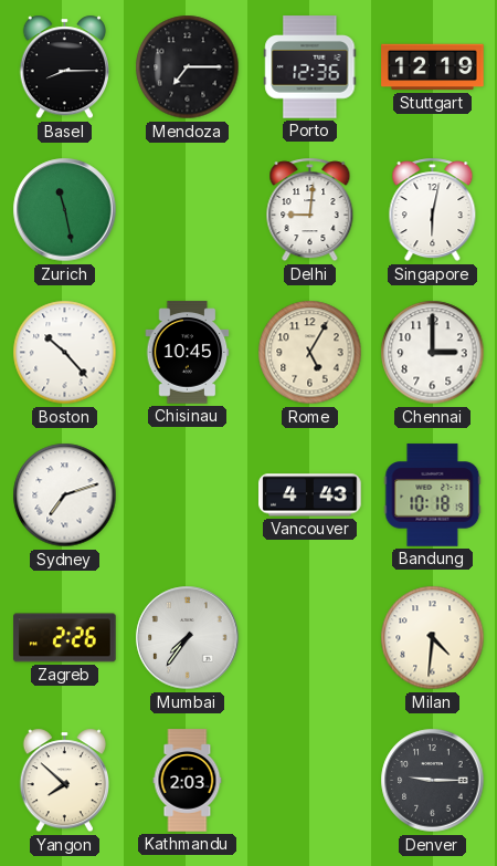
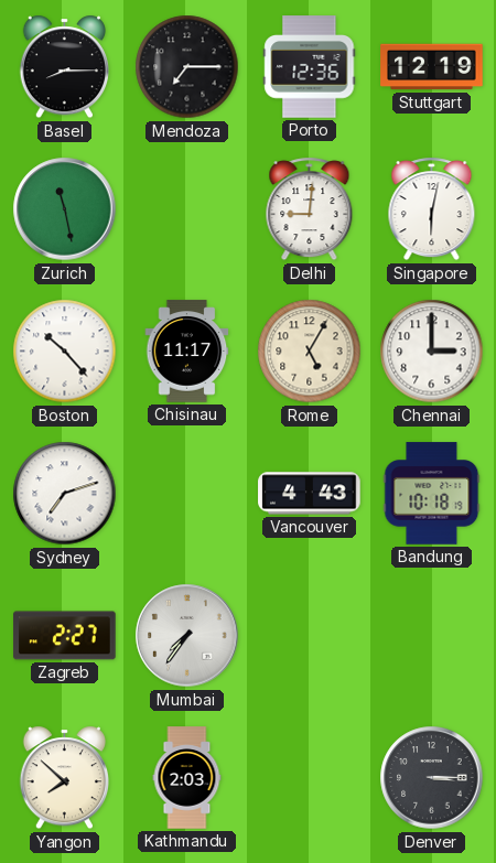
Chisinau: 10:45 -> 11:17
Zagreb: 2:26 -> 2:27
Milan: 4:31 -> none
Denver: 9:15 -> 3:15
